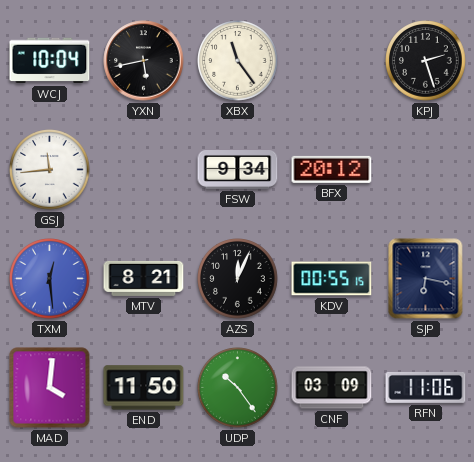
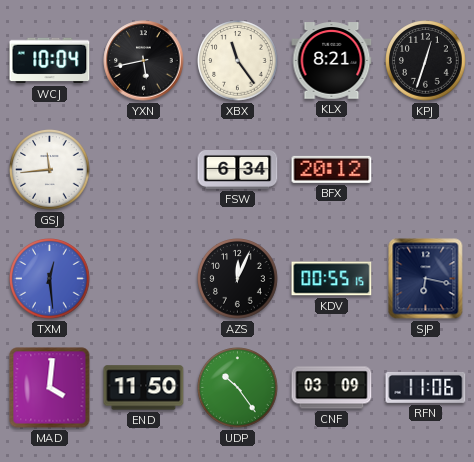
KLX: none -> 8:21
KPJ: 2:27 -> 12:33
FSW: 9:34 -> 6:34
MTV: 8:21 -> none
